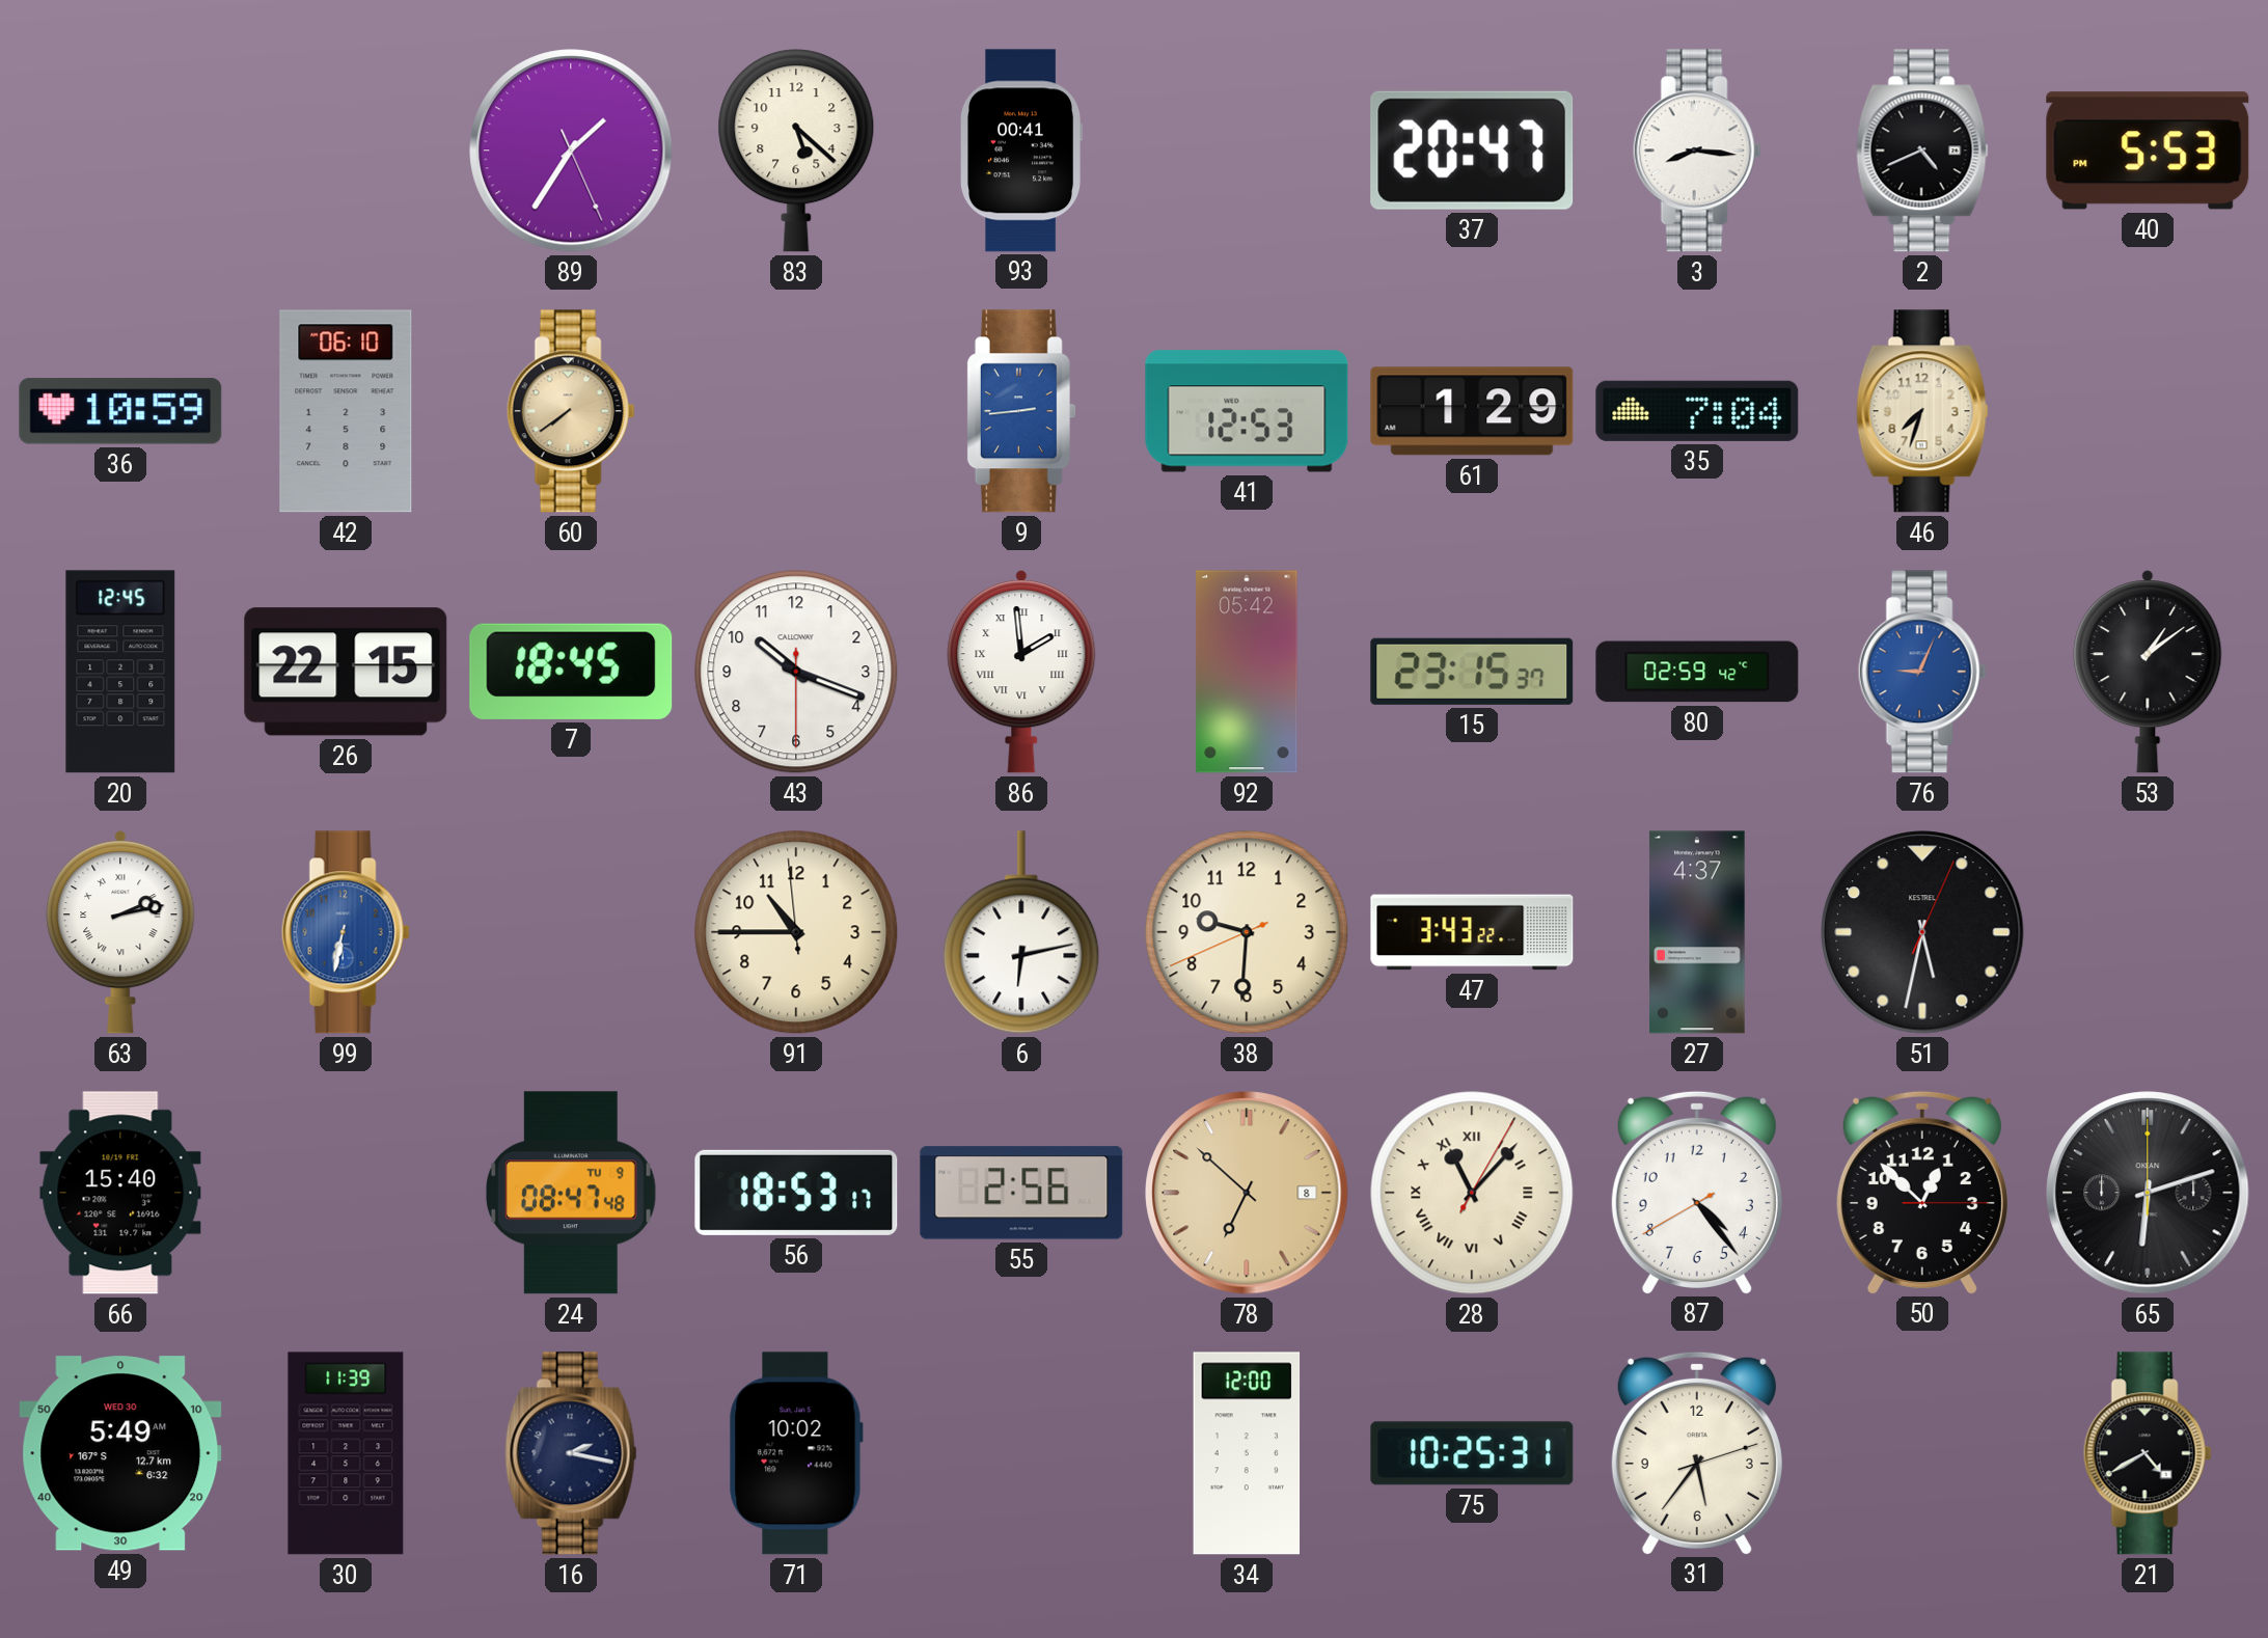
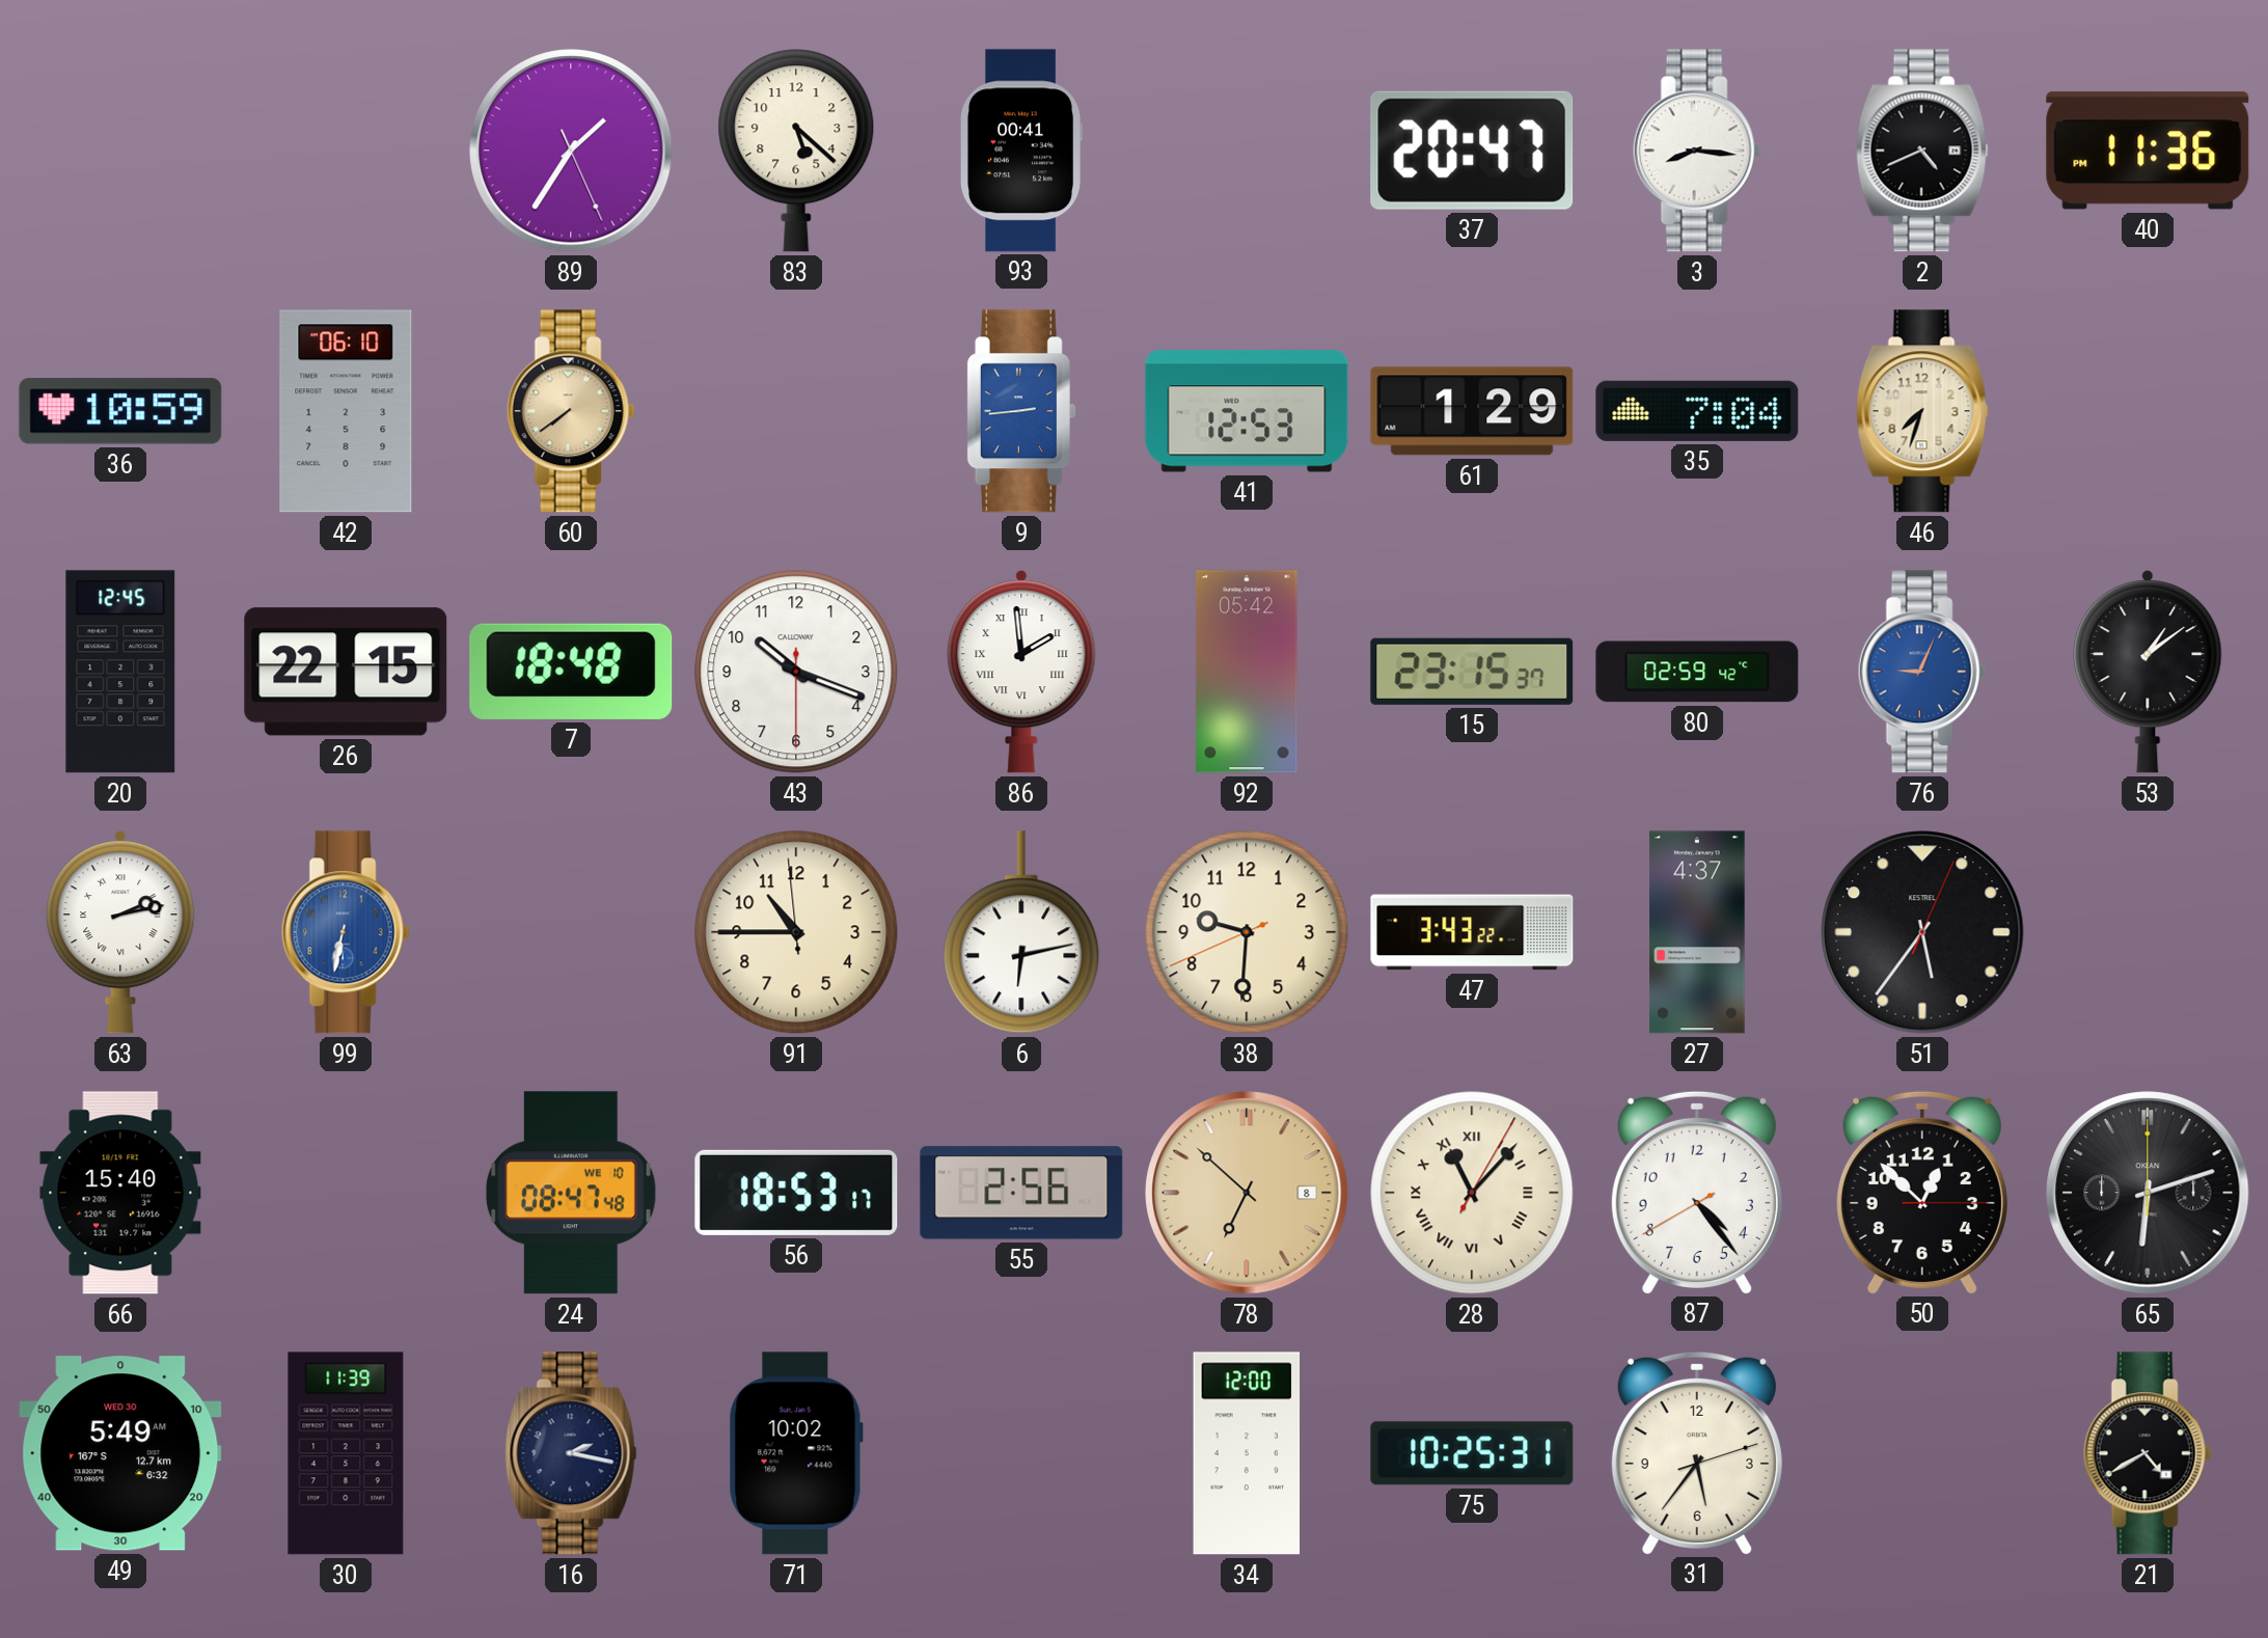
40: 5:53 -> 11:36
7: 18:45 -> 18:48
51: 5:32 -> 5:36
24 date: TU 9 -> WE 10
